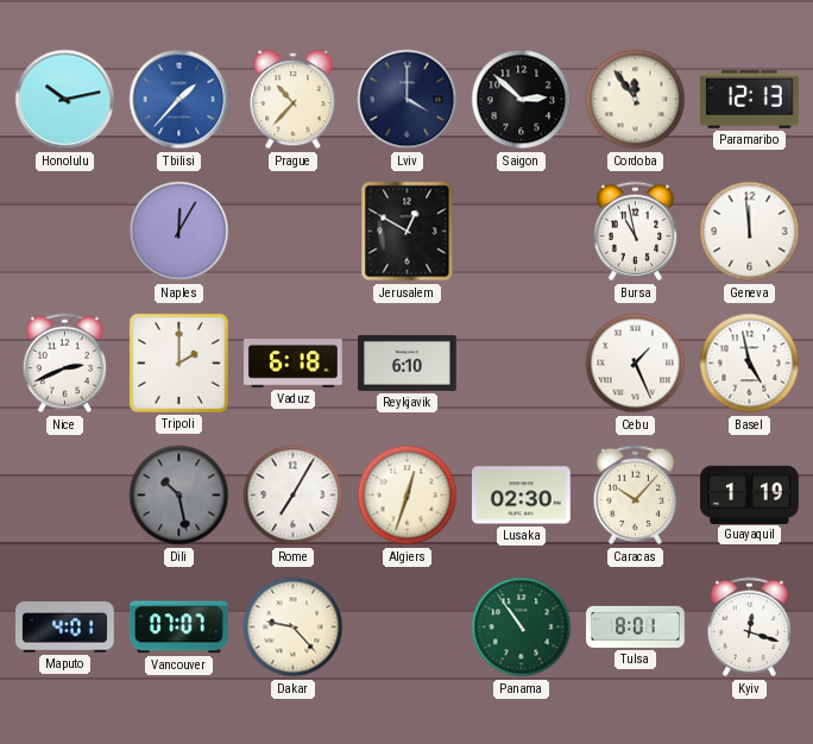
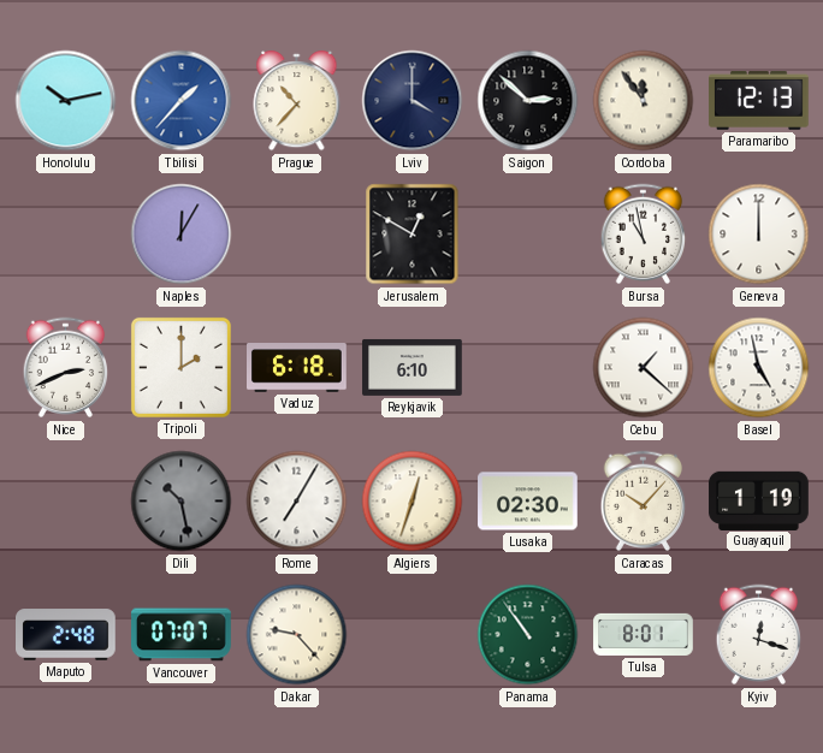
Geneva: 11:59 -> 12:00
Cebu: 1:26 -> 1:22
Maputo: 4:01 -> 2:48
